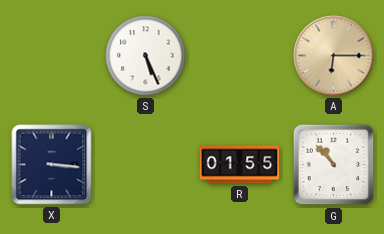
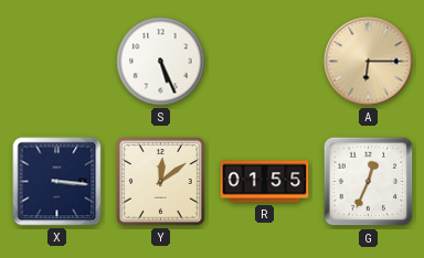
Y: none -> 12:09
G: 10:53 -> 12:34
